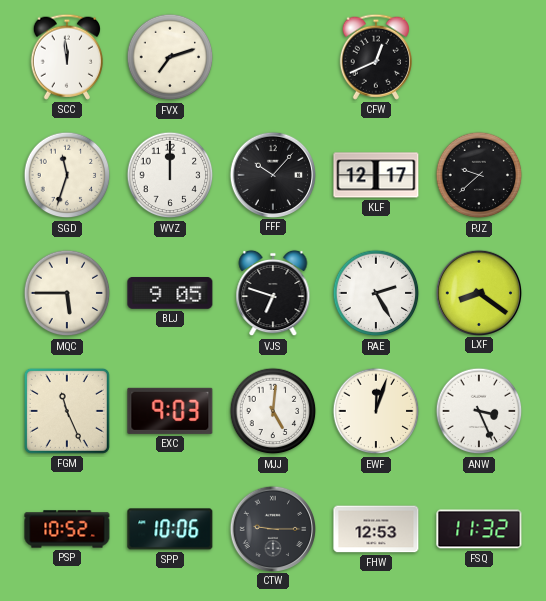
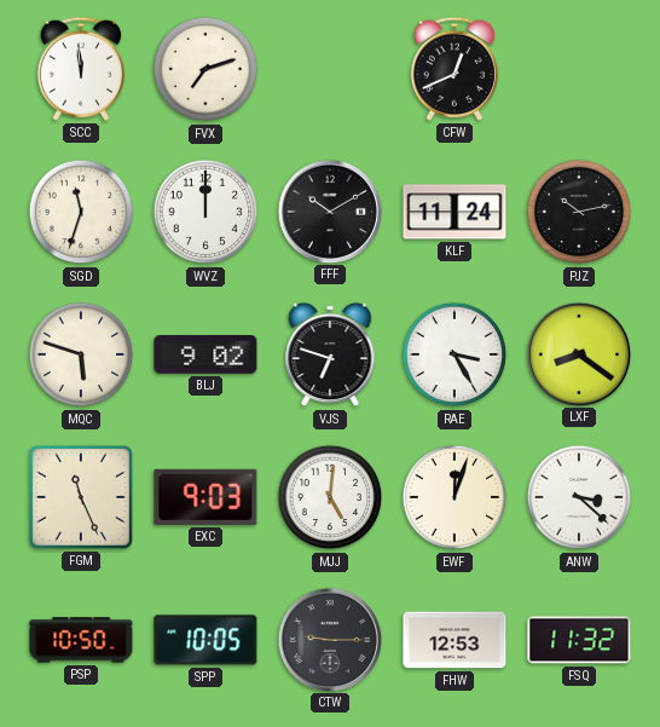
FFF: 10:07 -> 10:10
KLF: 12:17 -> 11:24
PJZ: 9:38 -> 10:13
MQC: 5:45 -> 5:48
BLJ: 9:05 -> 9:02
RAE: 2:25 -> 3:25
ANW: 3:26 -> 3:22
PSP: 10:52 -> 10:50
SPP: 10:06 -> 10:05
